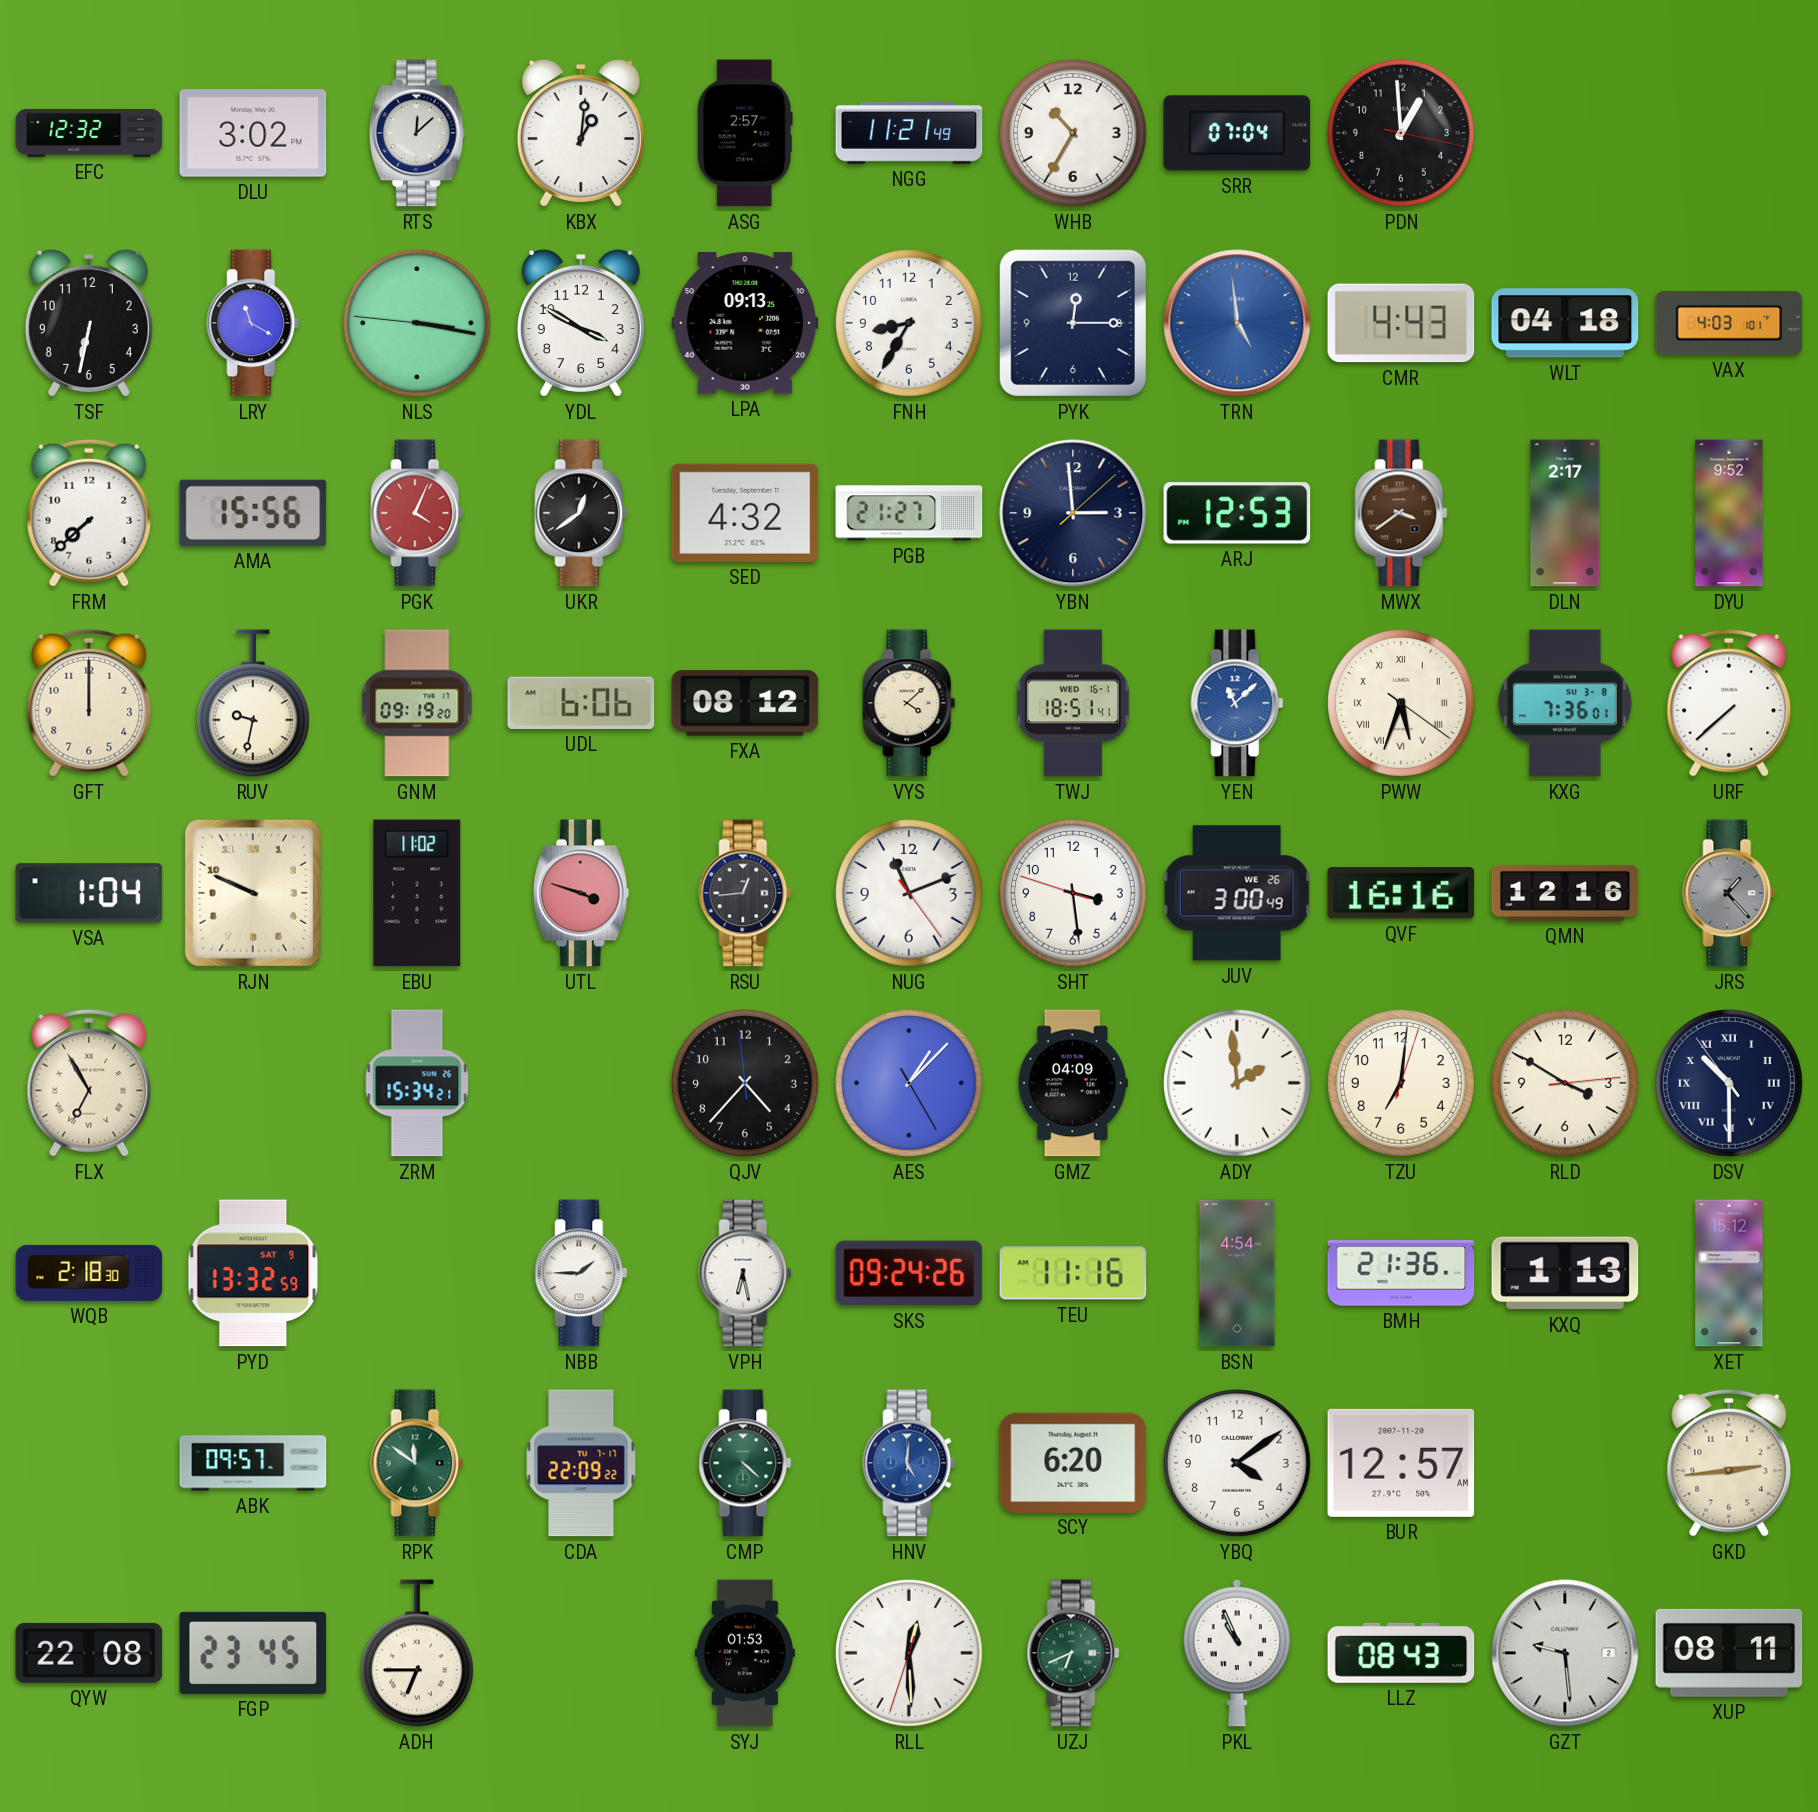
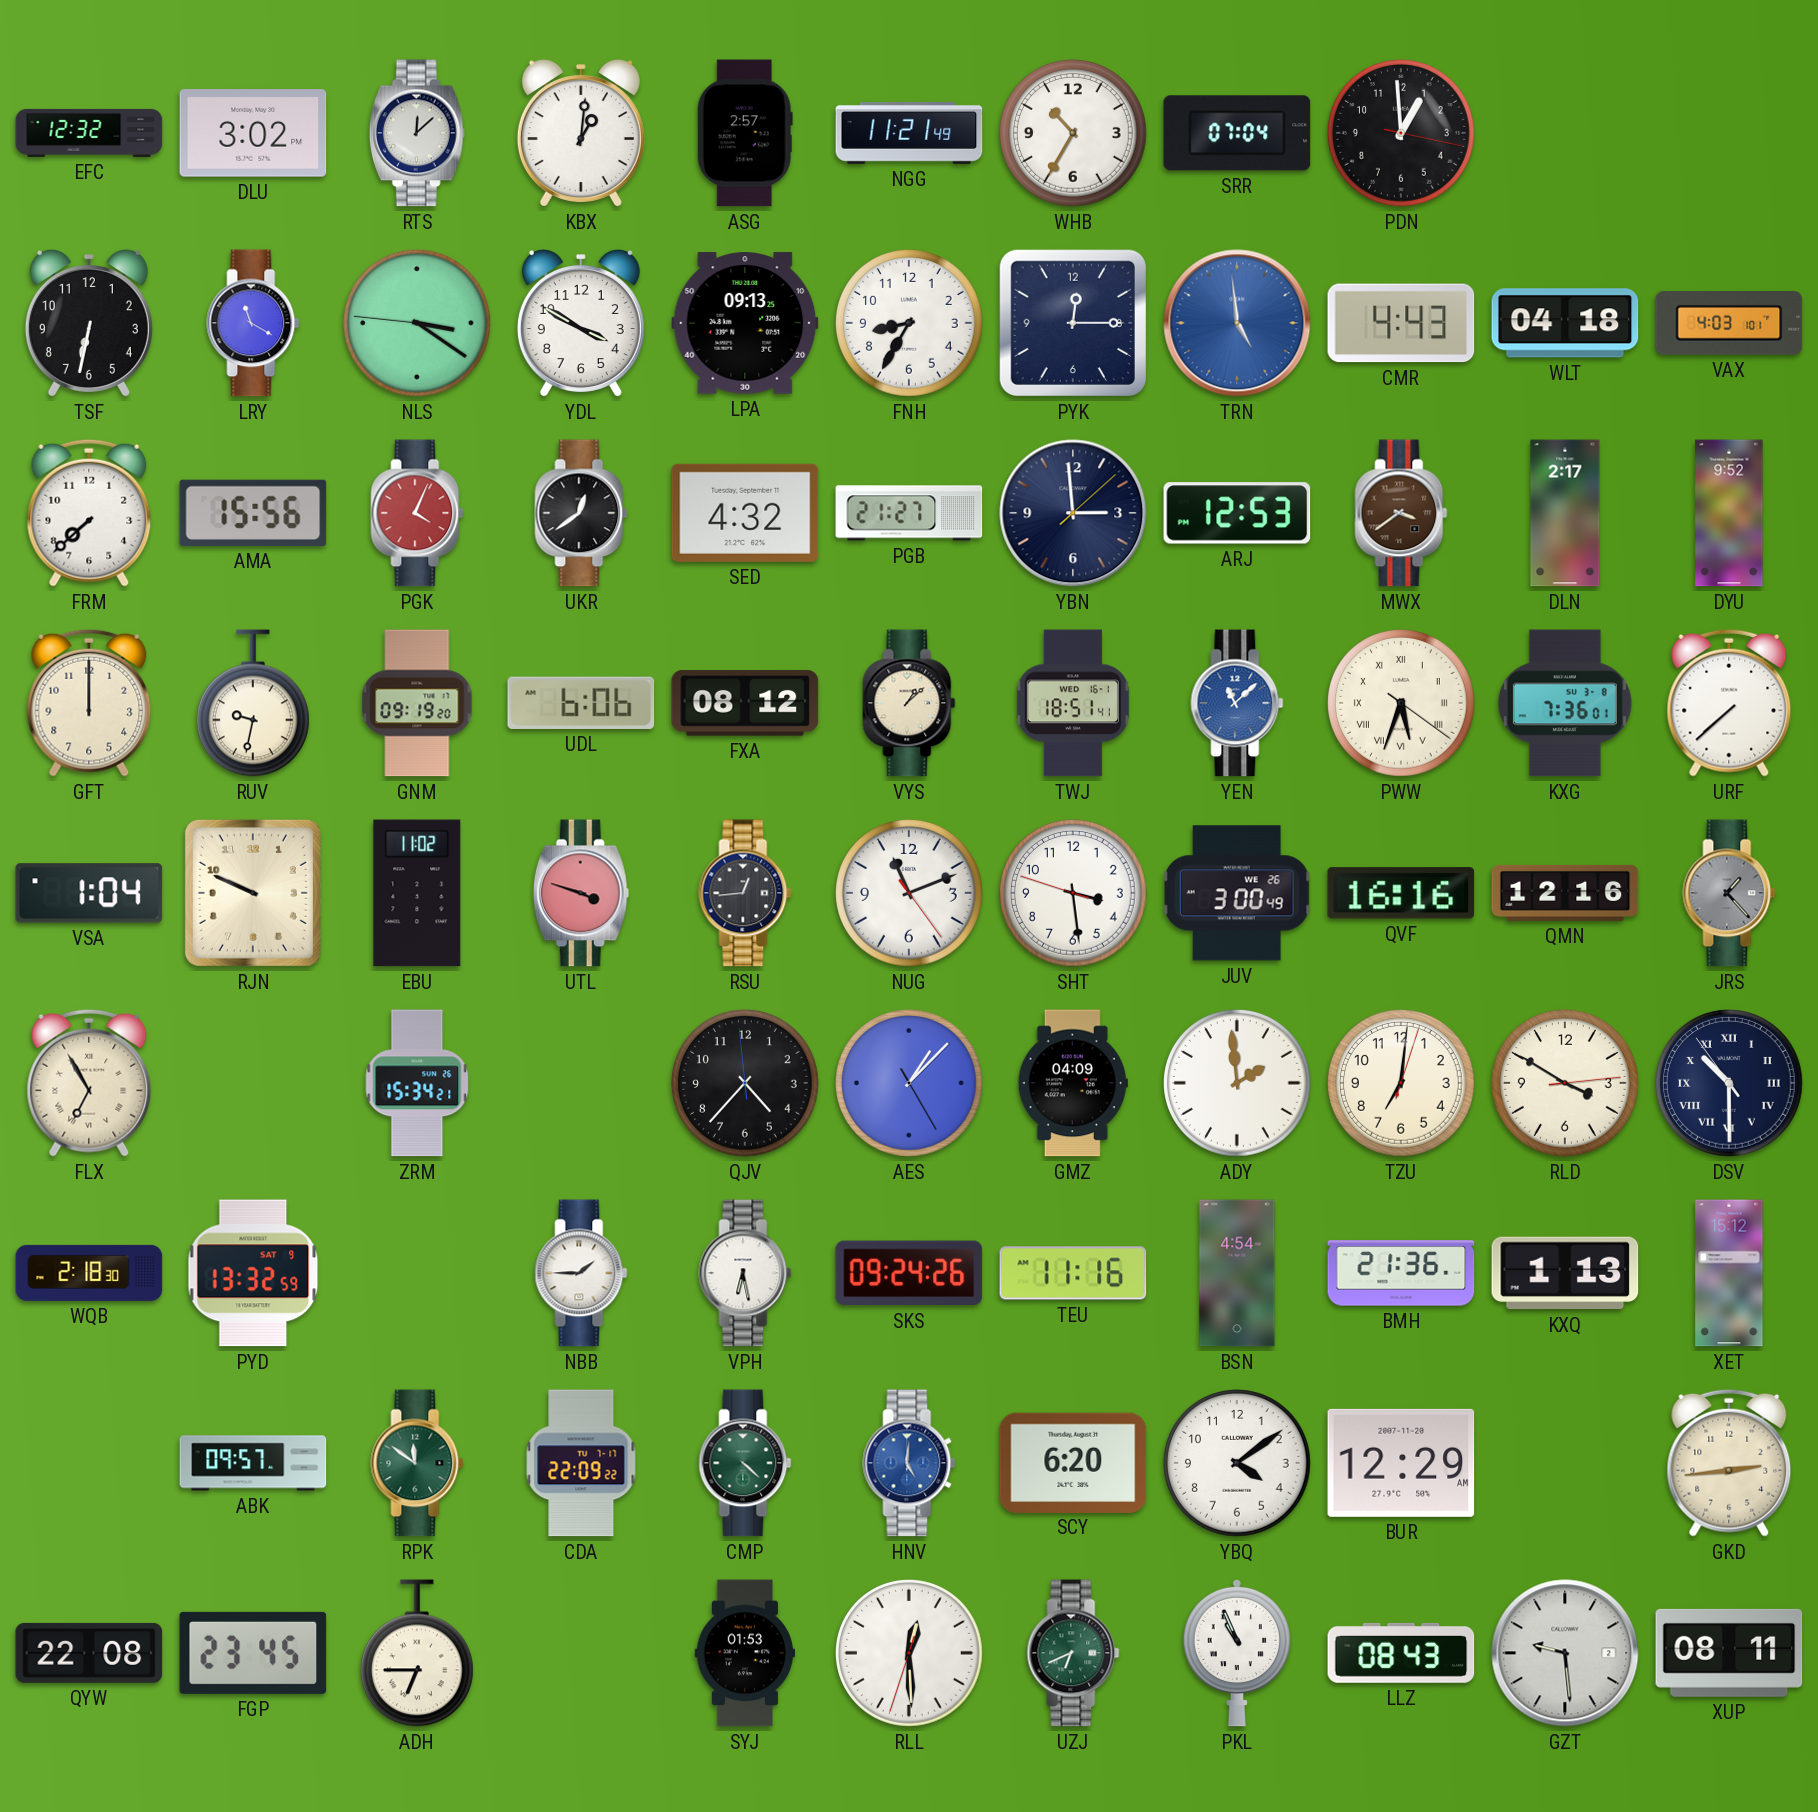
NLS: 3:16 -> 3:20
VYS: 4:08 -> 1:08
BUR: 12:57 -> 12:29
